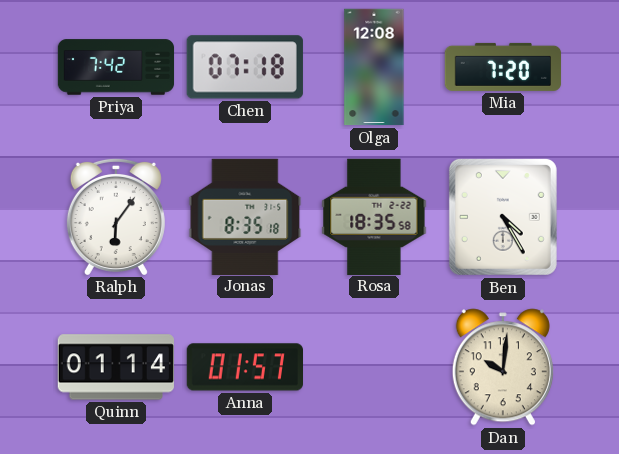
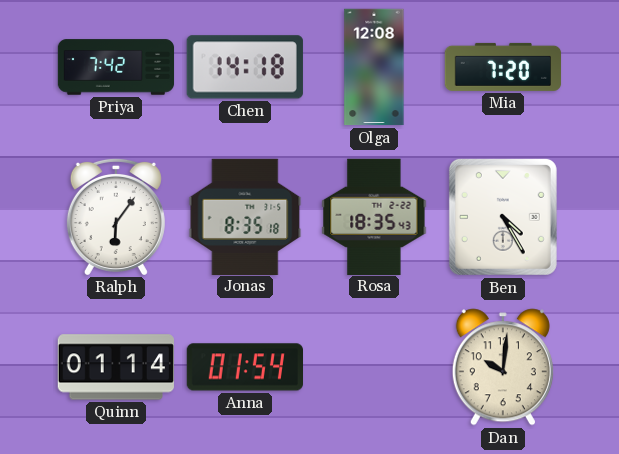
Chen: 07:18 -> 14:18
Rosa: 18:35:58 -> 18:35:43
Anna: 01:57 -> 01:54
